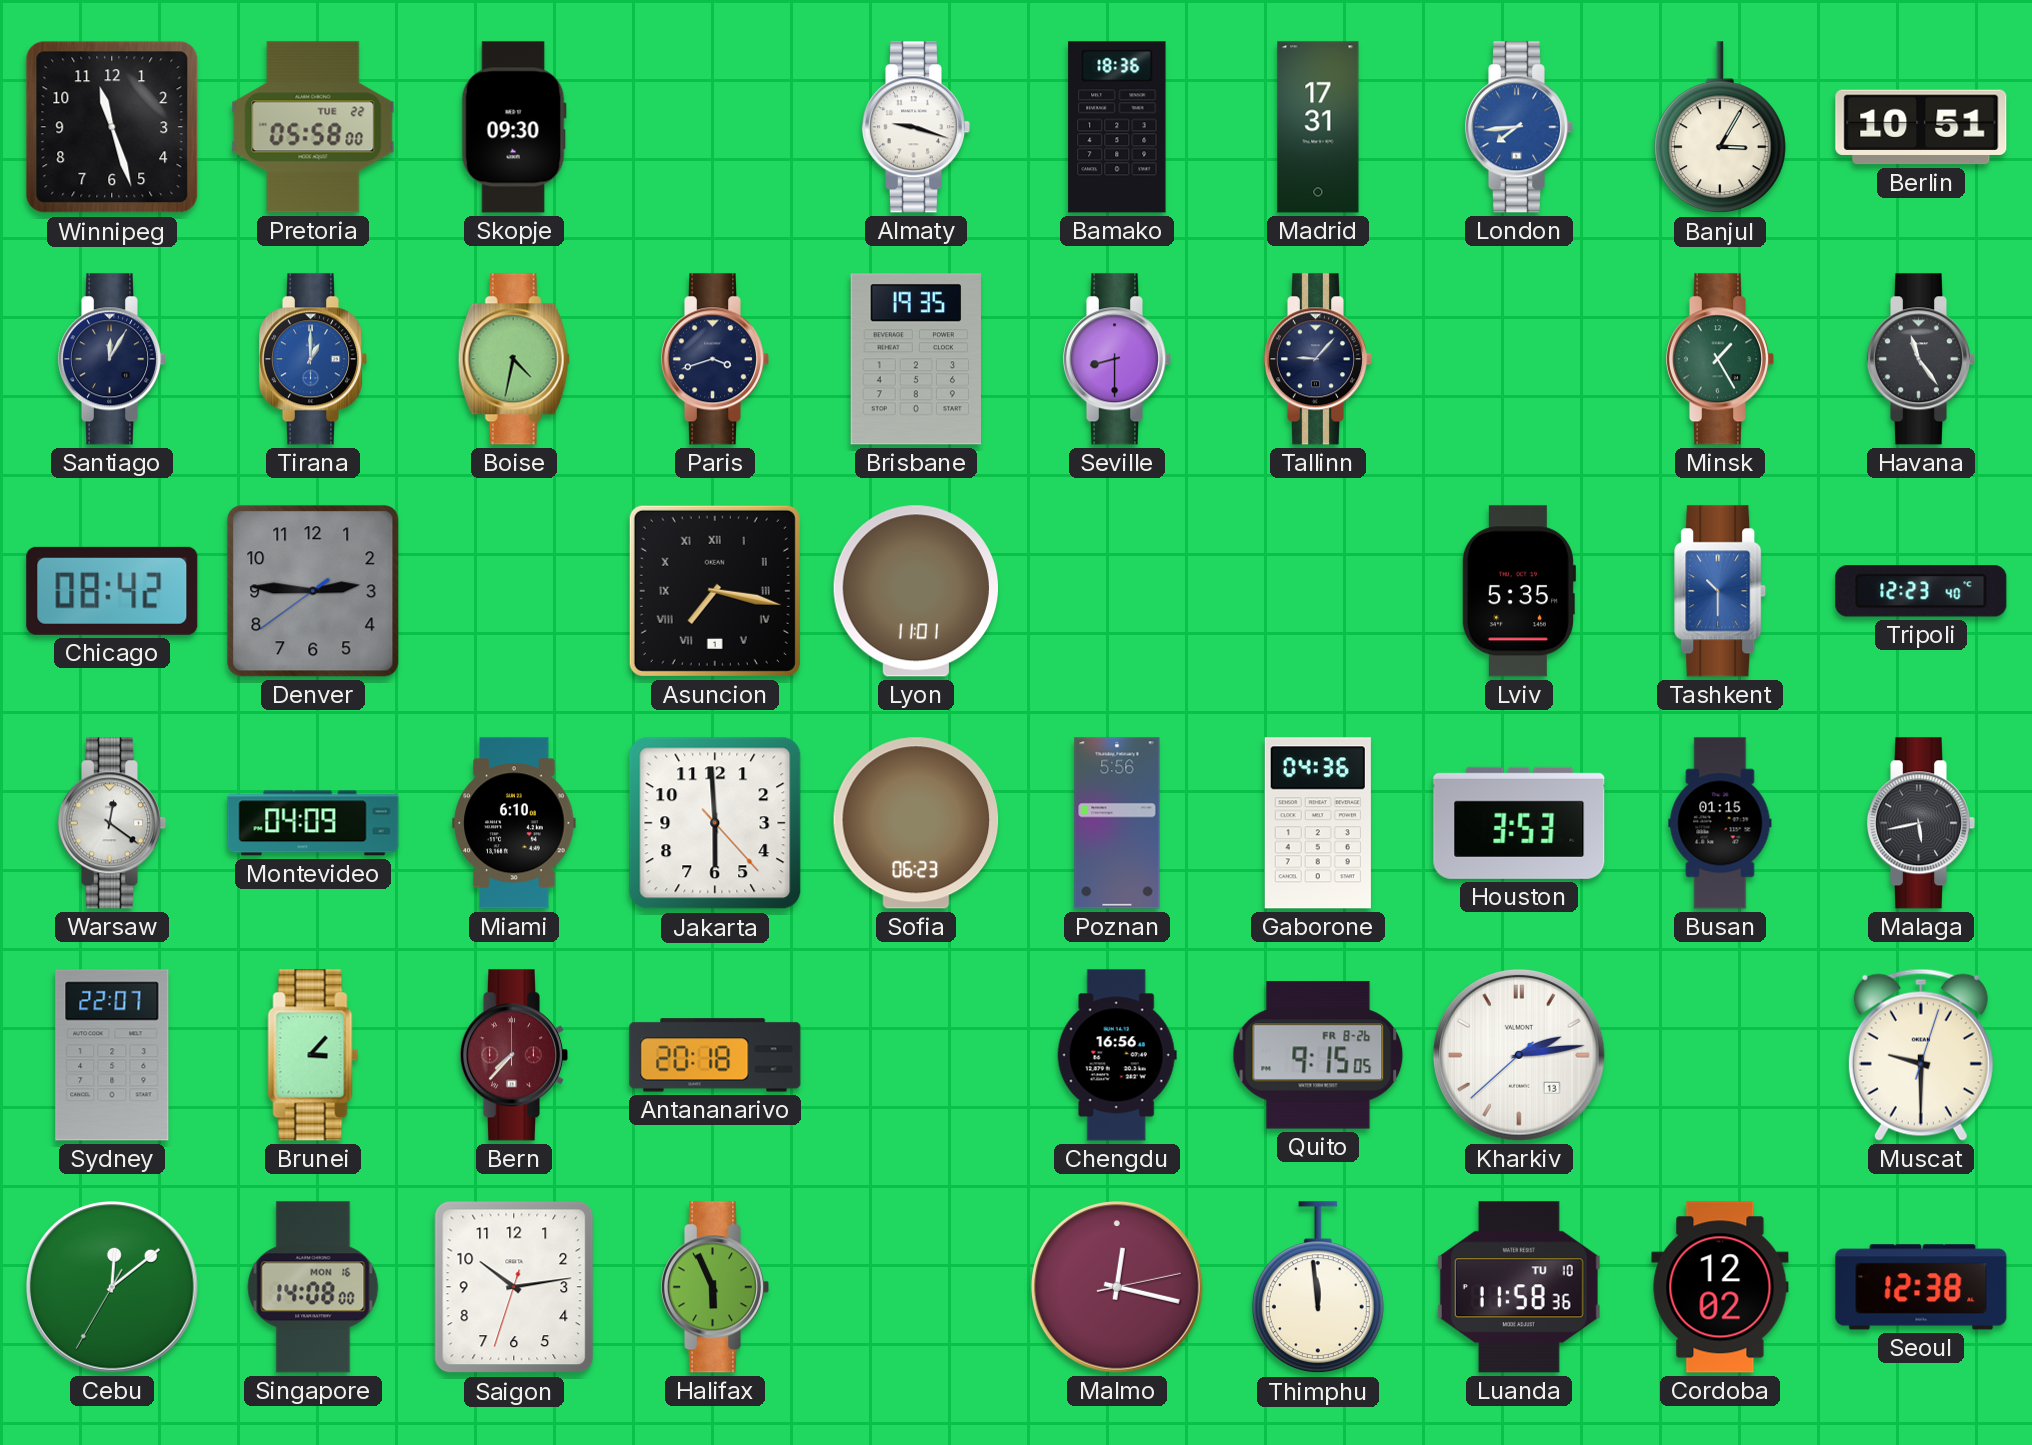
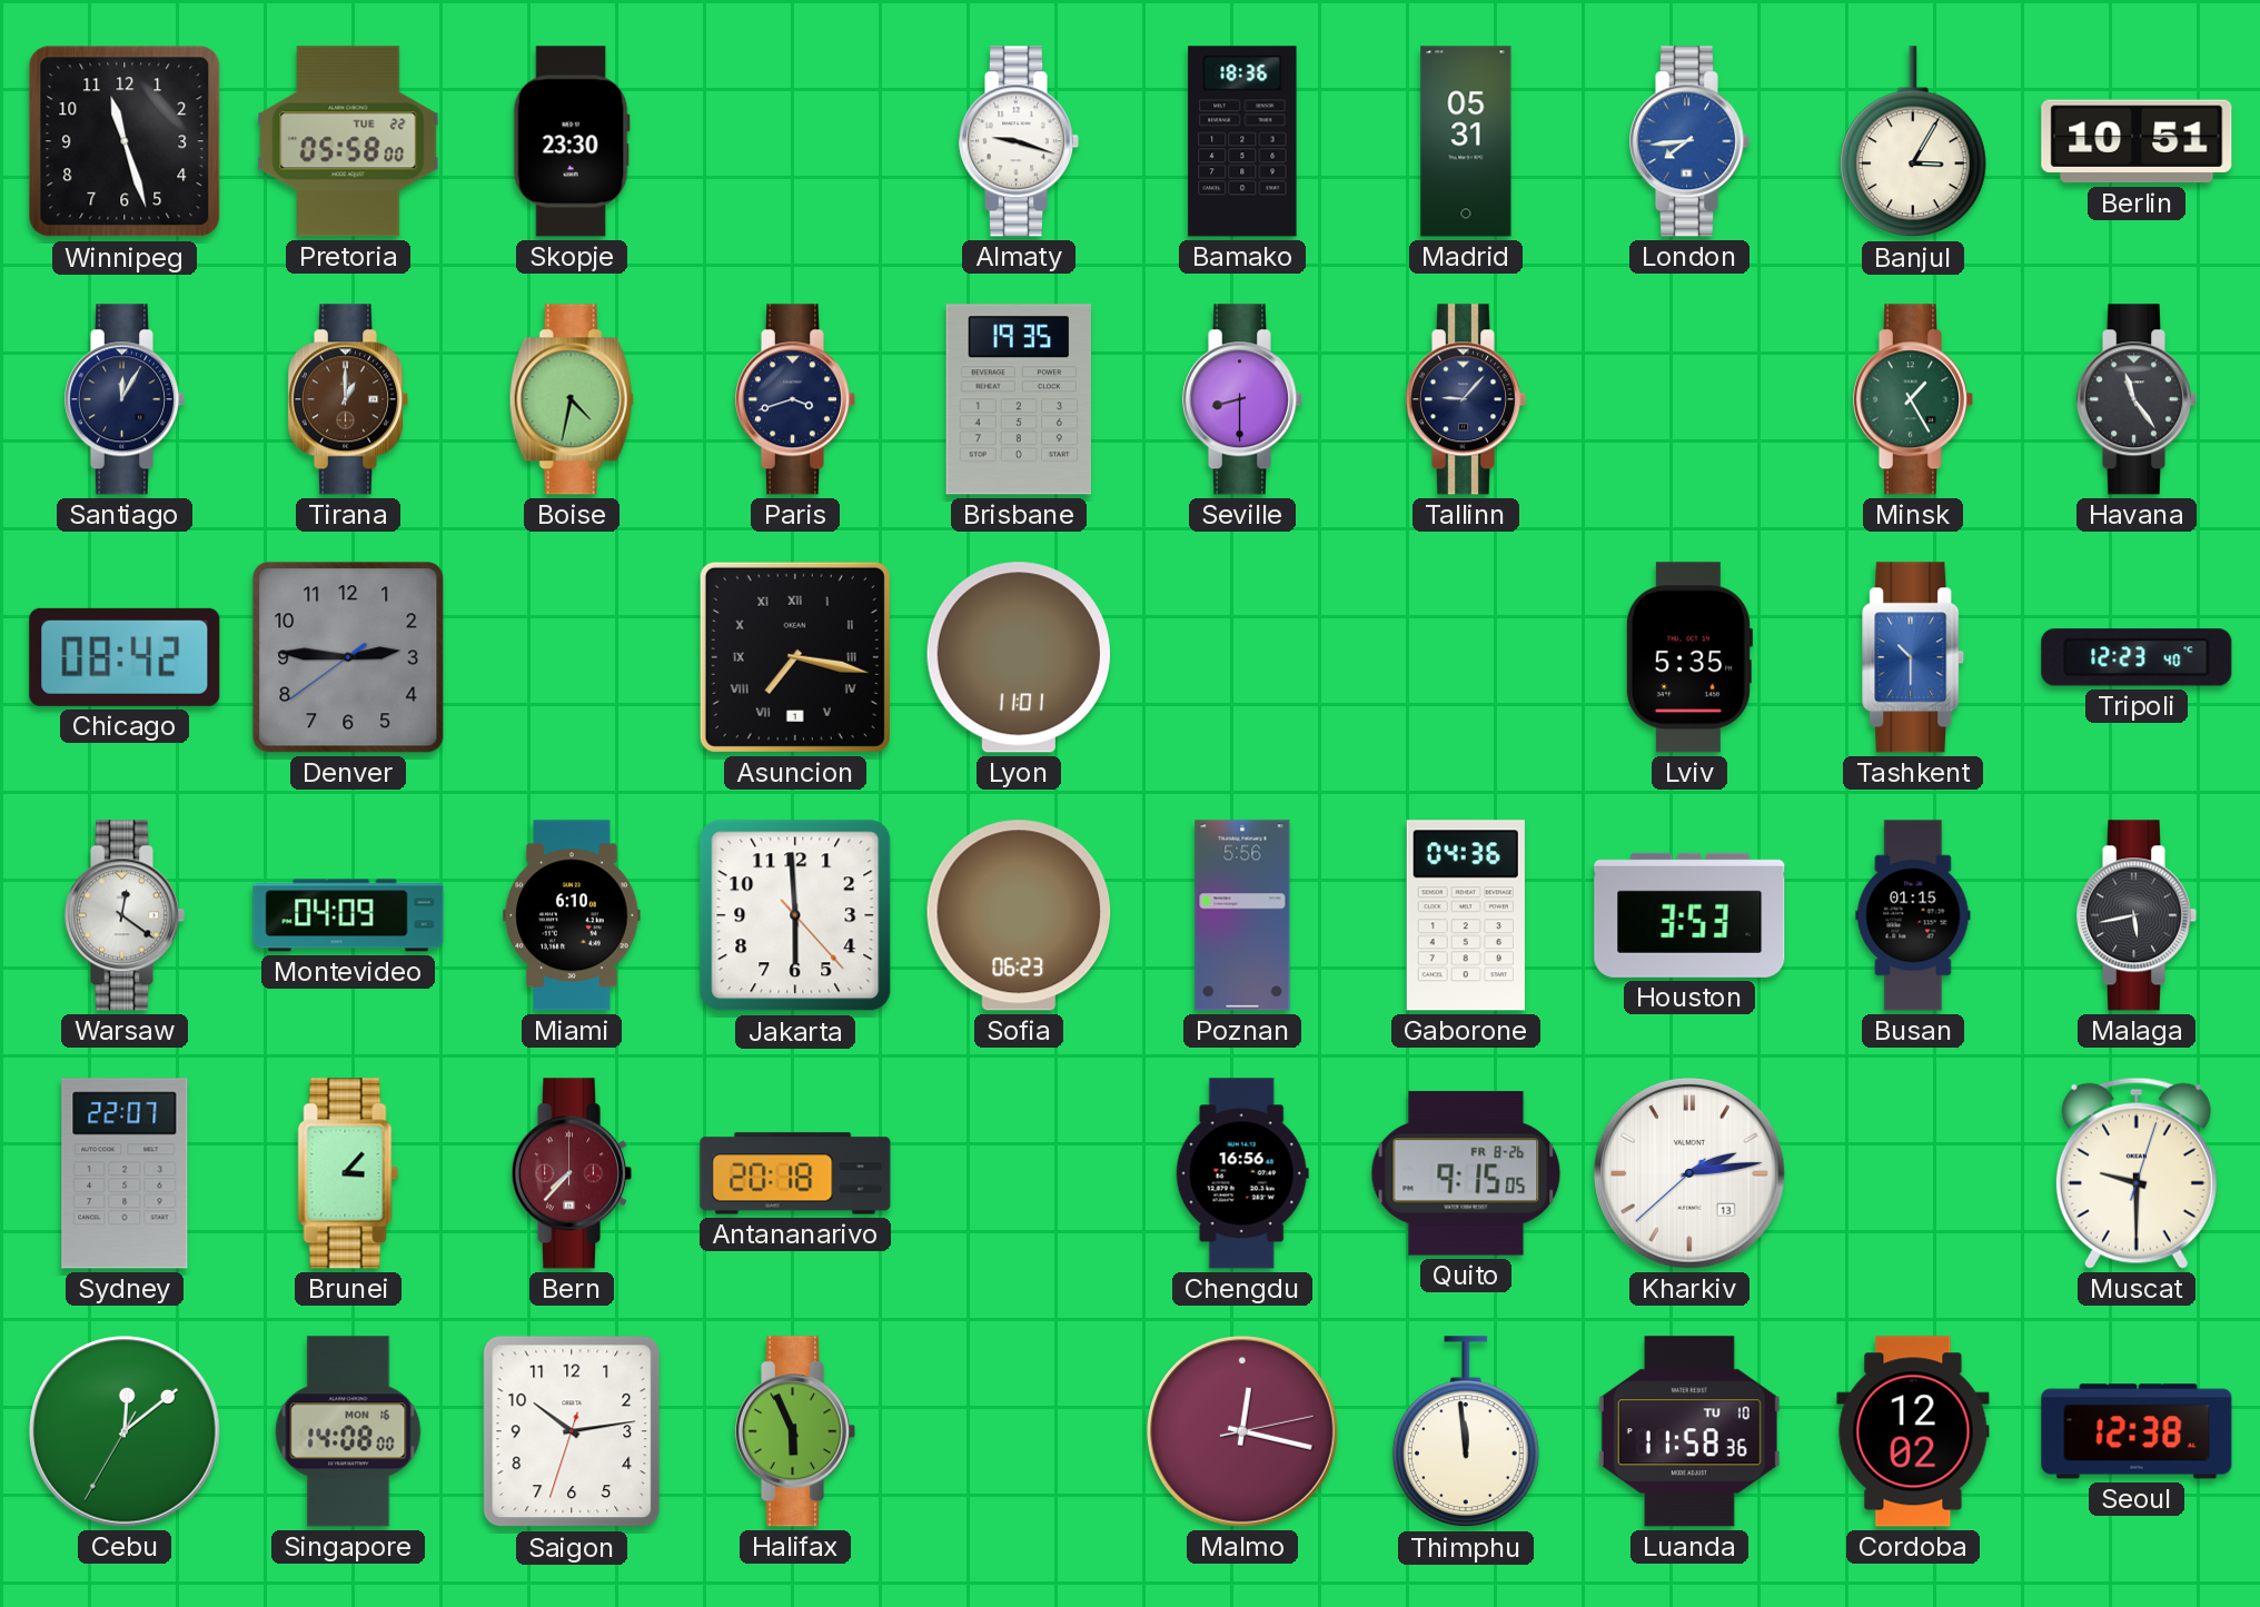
Skopje: 09:30 -> 23:30
Madrid: 17:31 -> 05:31
Tirana dial: blue -> brown
